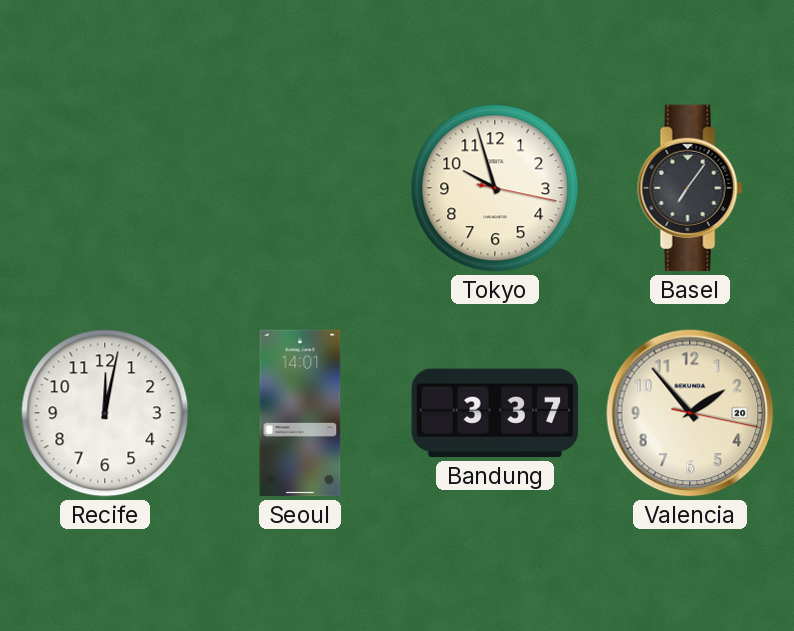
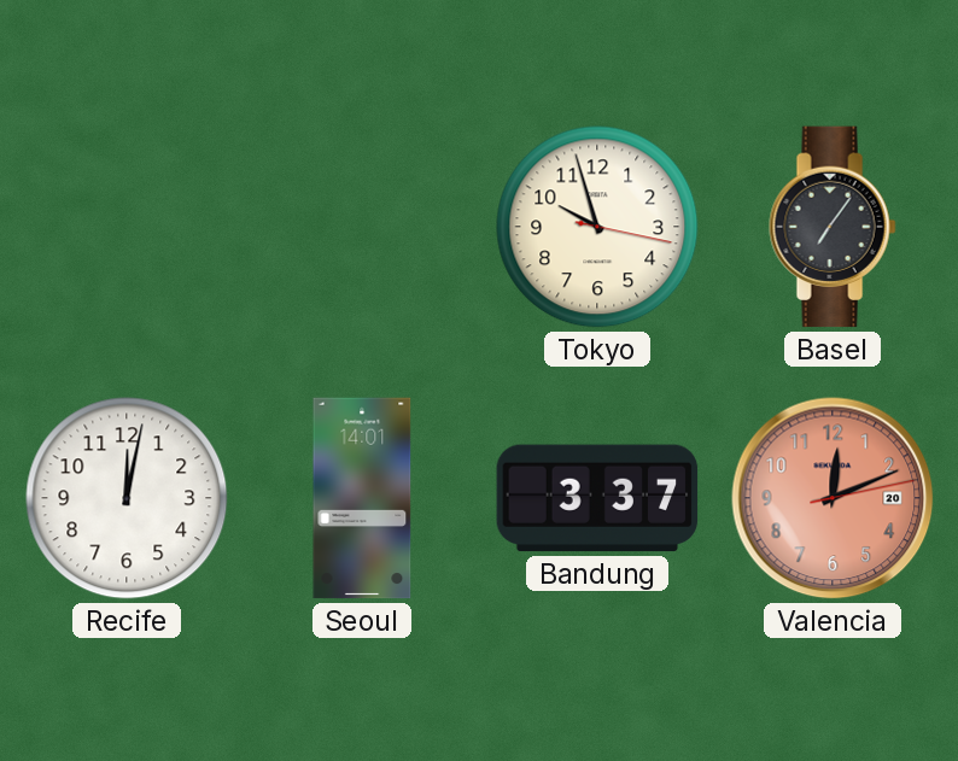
Valencia: 1:53 -> 12:11
Valencia dial: cream -> salmon
